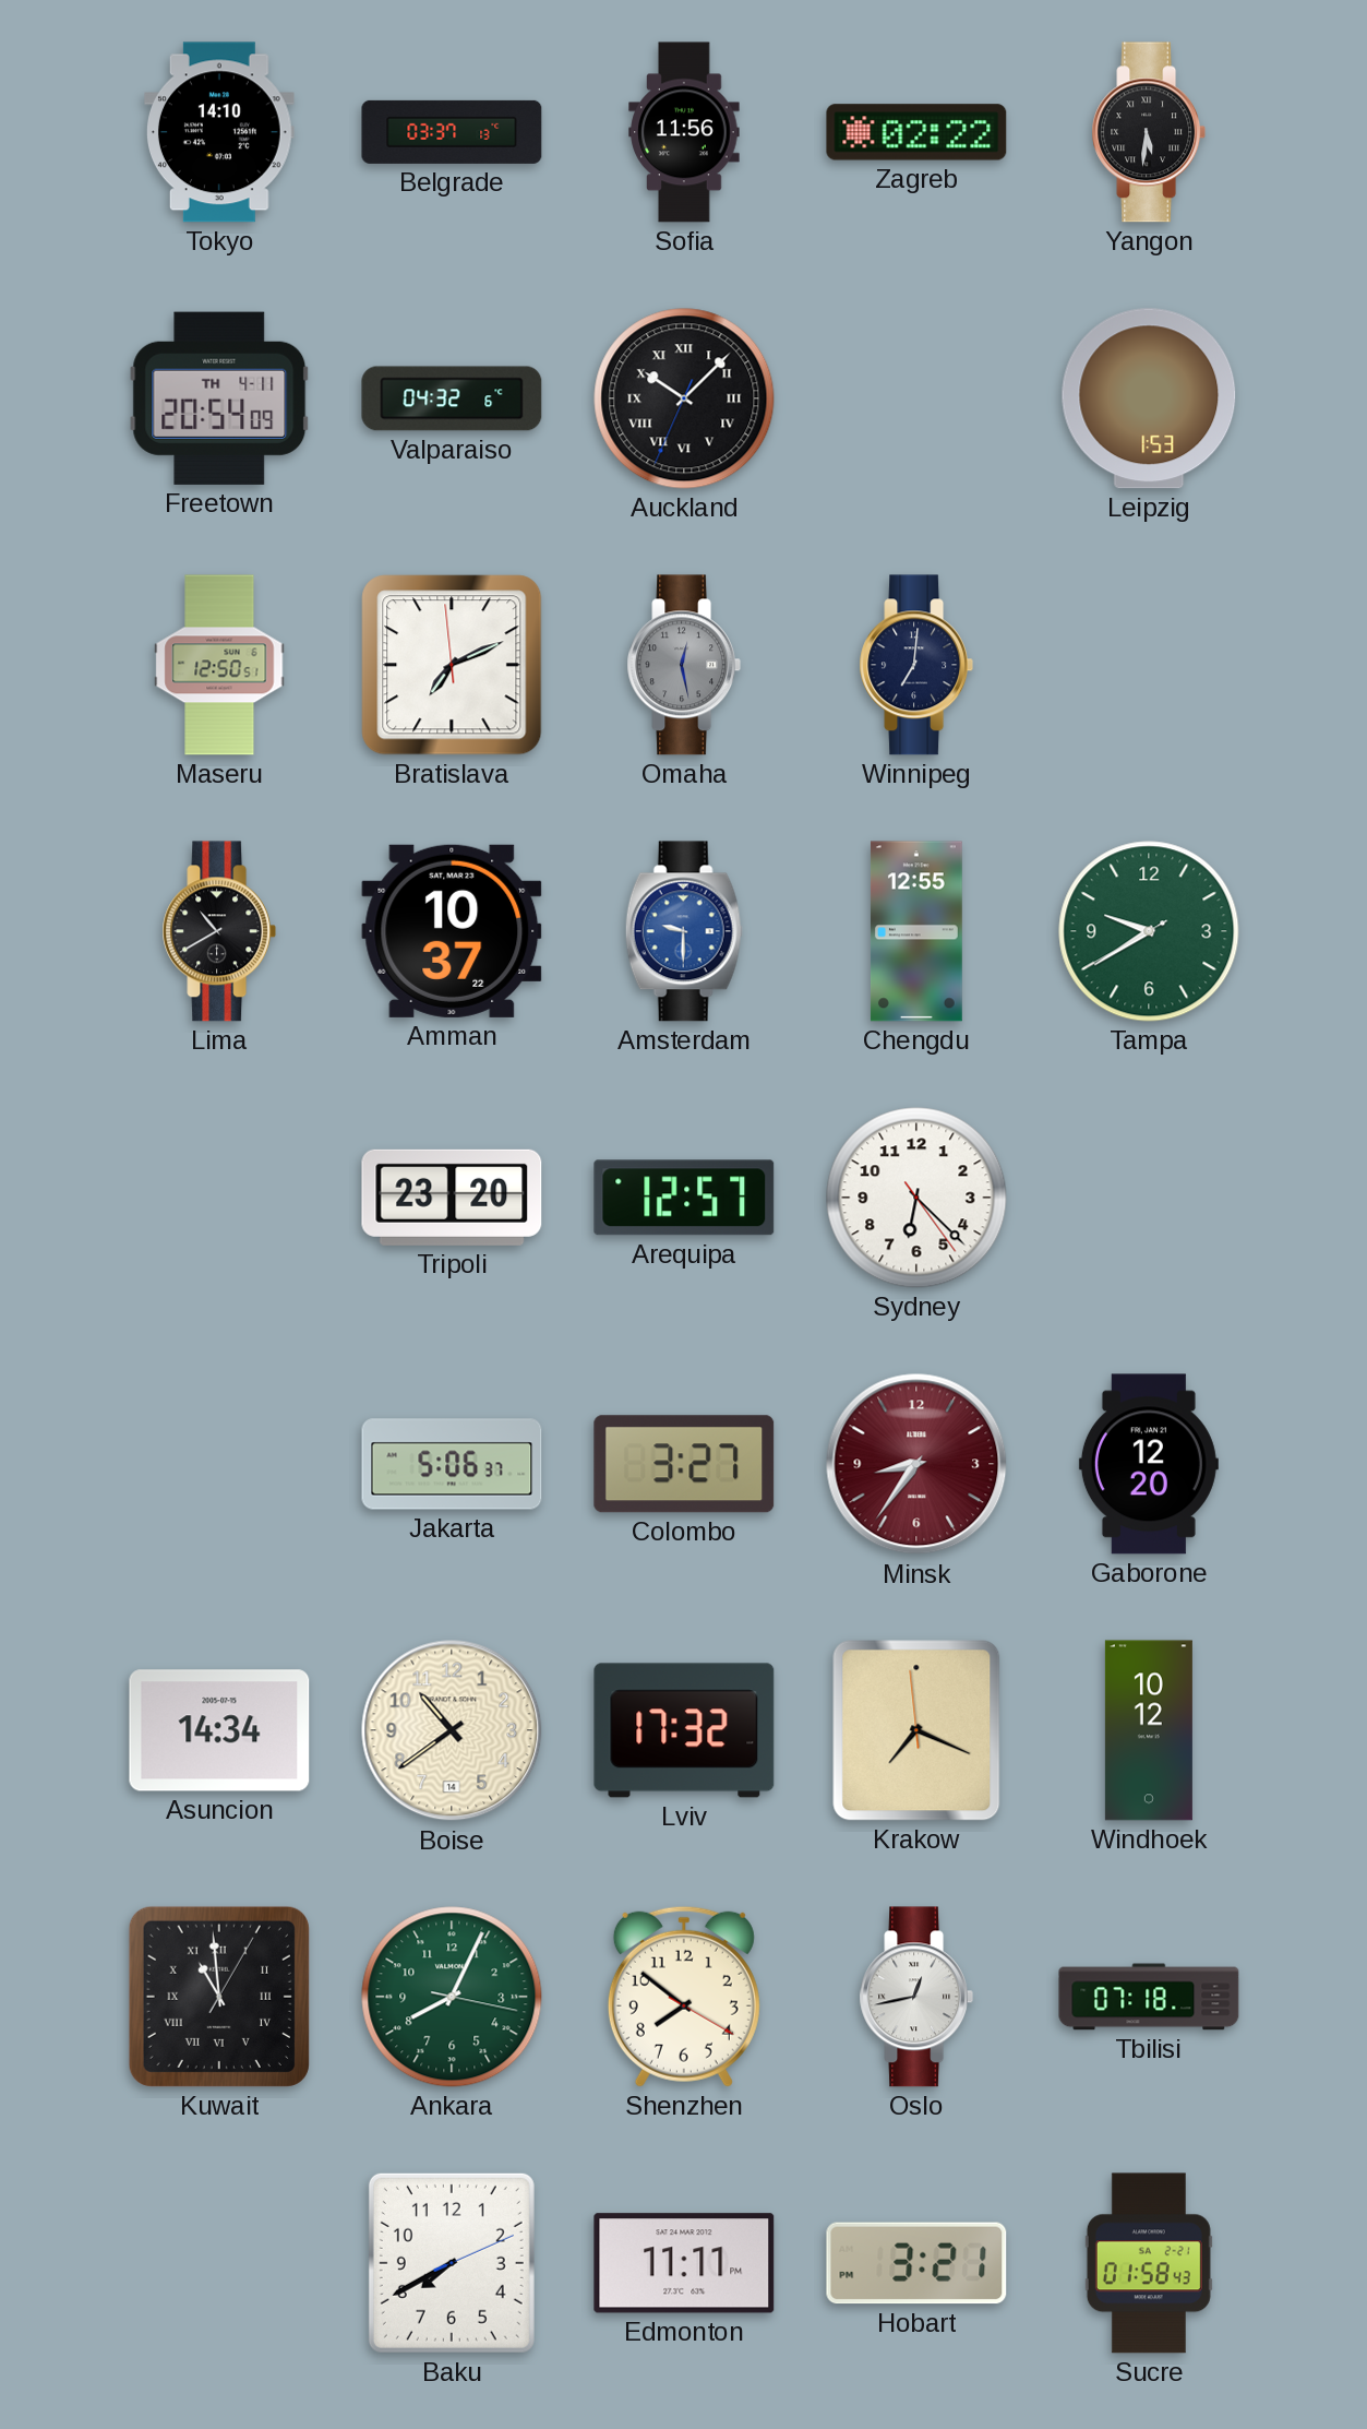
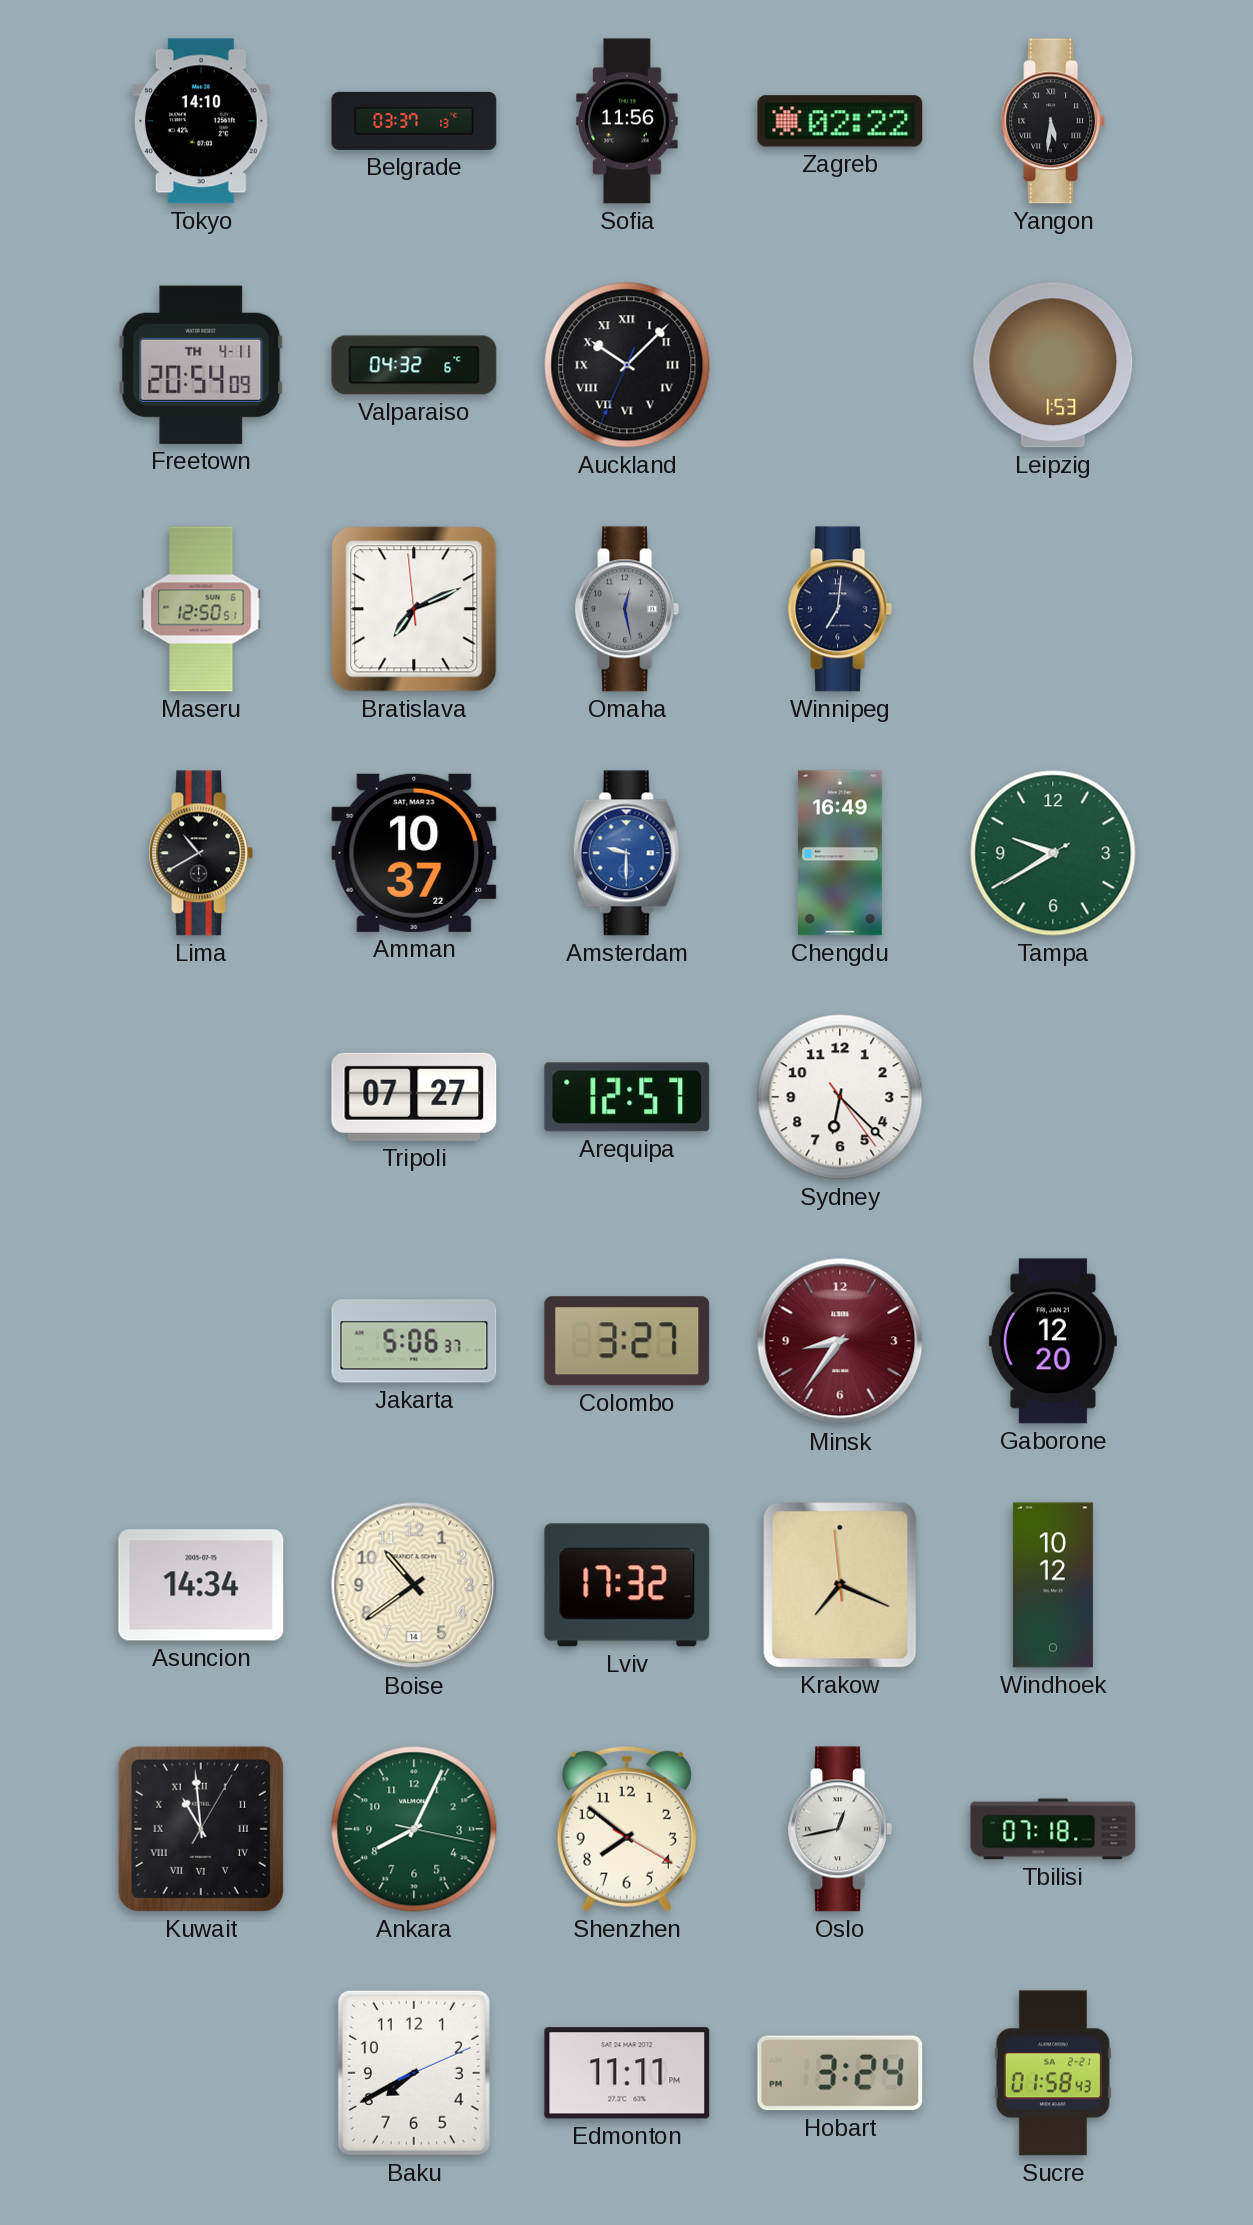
Chengdu: 12:55 -> 16:49
Tripoli: 23:20 -> 07:27
Hobart: 3:21 -> 3:24
